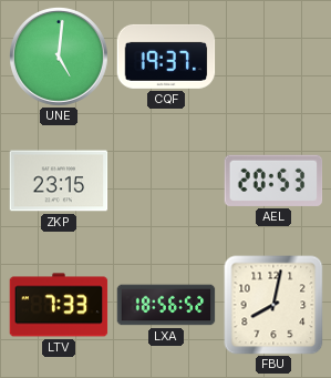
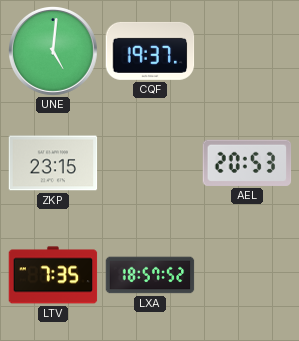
LTV: 7:33 -> 7:35
LXA: 18:56 -> 18:57
FBU: 8:02 -> none
